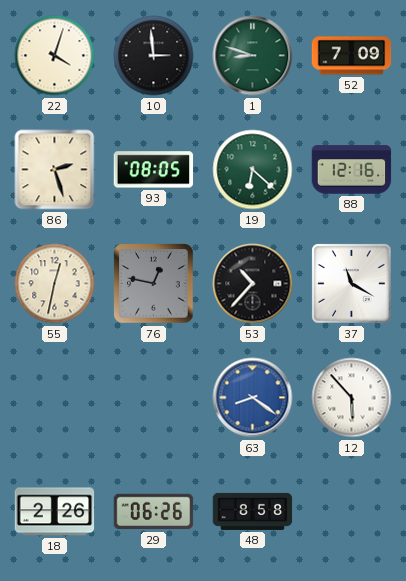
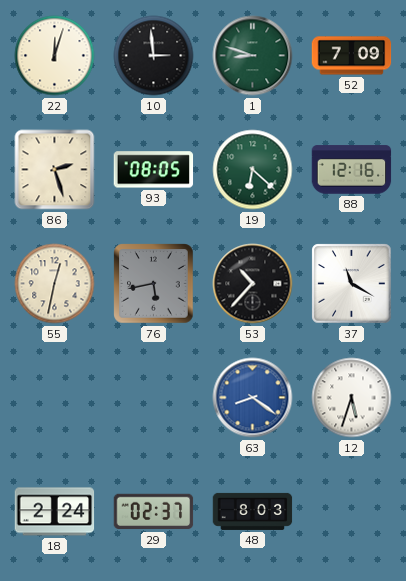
22: 4:03 -> 12:03
76: 12:47 -> 5:43
12: 5:53 -> 5:33
18: 2:26 -> 2:24
29: 06:26 -> 02:37
48: 8:58 -> 8:03
